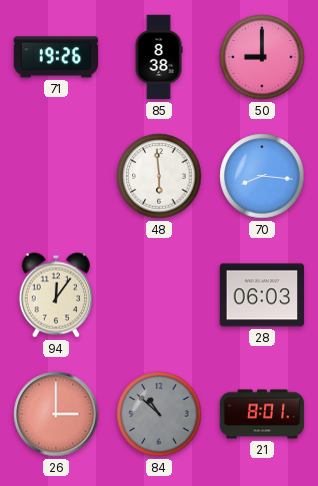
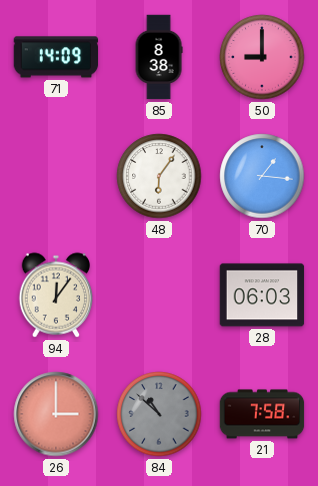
71: 19:26 -> 14:09
48: 5:59 -> 6:06
70: 8:16 -> 1:16
21: 8:01 -> 7:58
